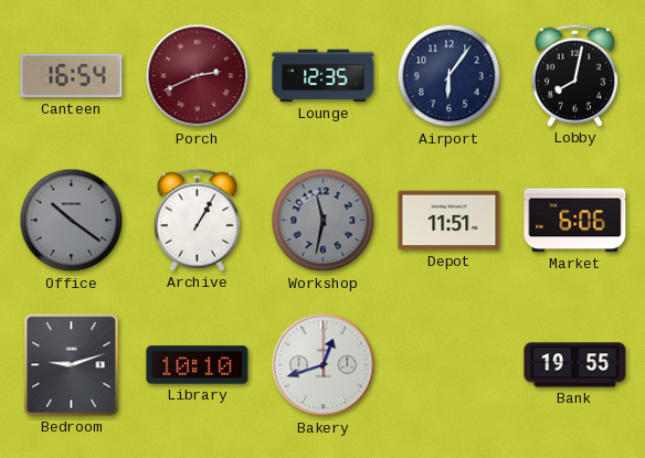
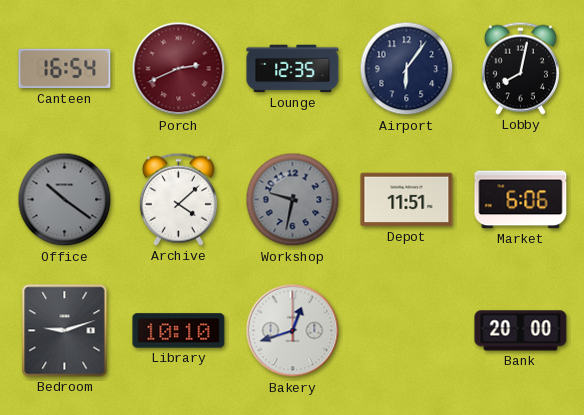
Archive: 1:05 -> 4:08
Workshop: 11:32 -> 9:32
Bank: 19:55 -> 20:00
